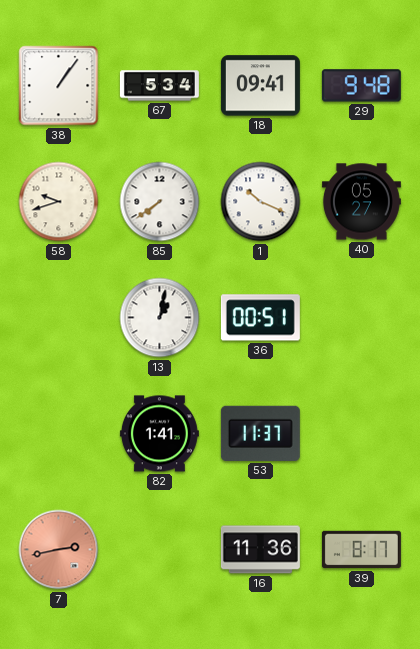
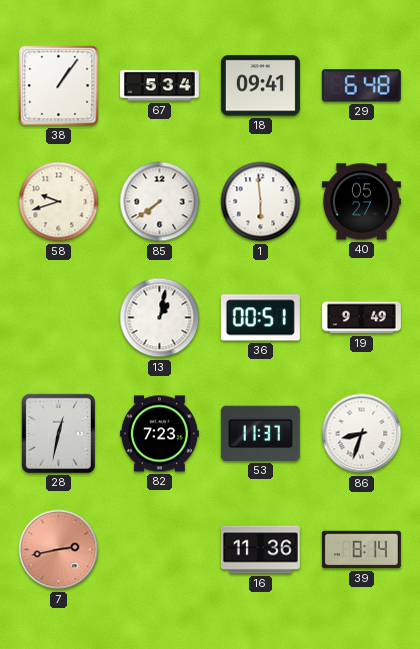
29: 9:48 -> 6:48
1: 10:19 -> 5:59
19: none -> 9:49
28: none -> 12:32
82: 1:41 -> 7:23
86: none -> 8:33
39: 8:17 -> 8:14
